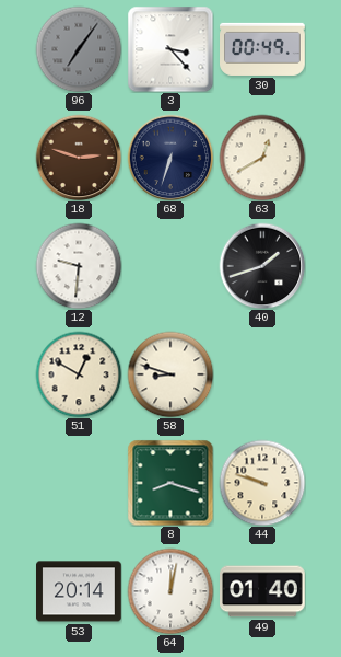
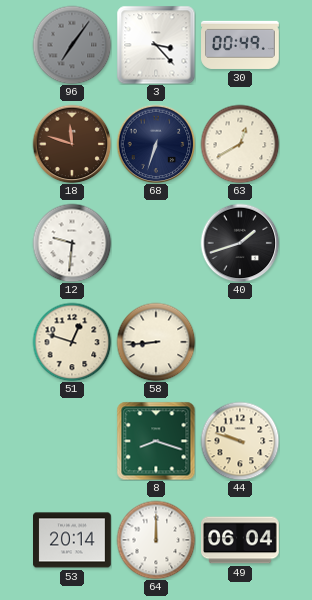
18: 2:48 -> 11:48
51: 12:50 -> 12:48
58: 8:48 -> 8:44
64: 12:02 -> 12:00
49: 01:40 -> 06:04
